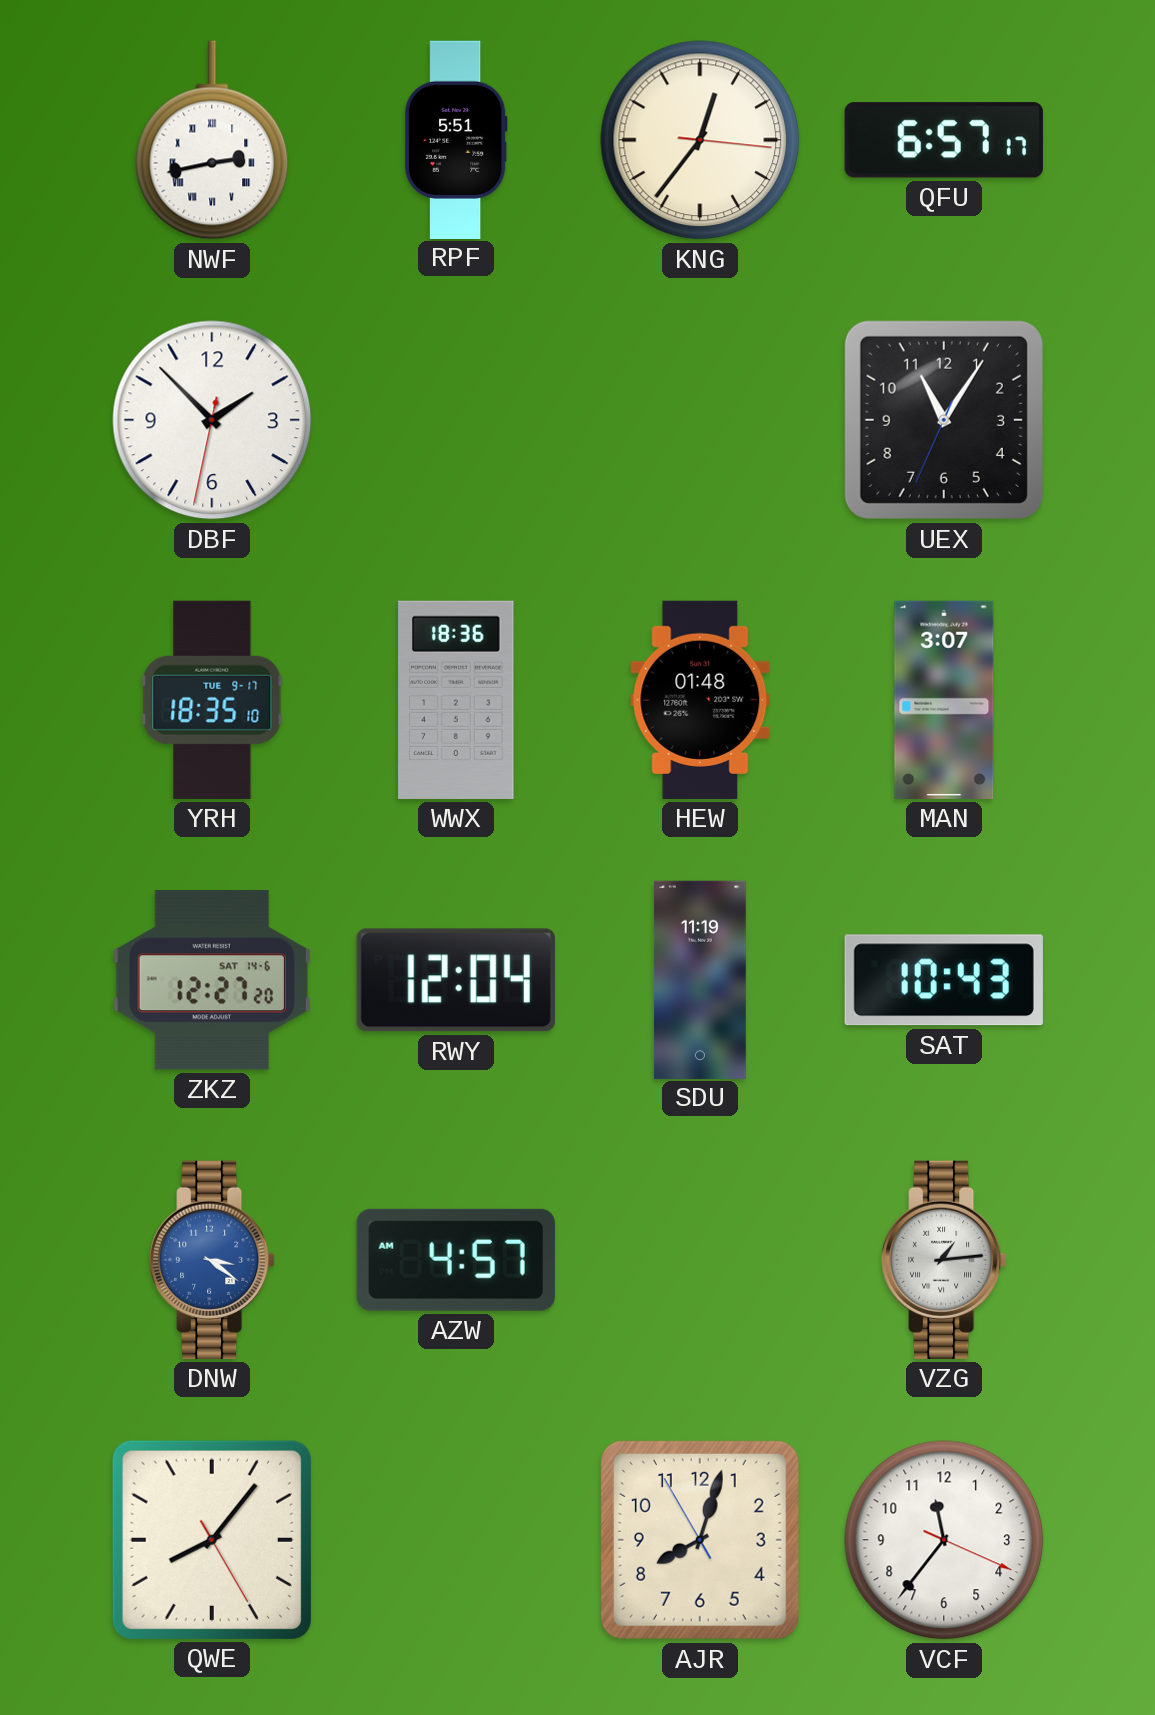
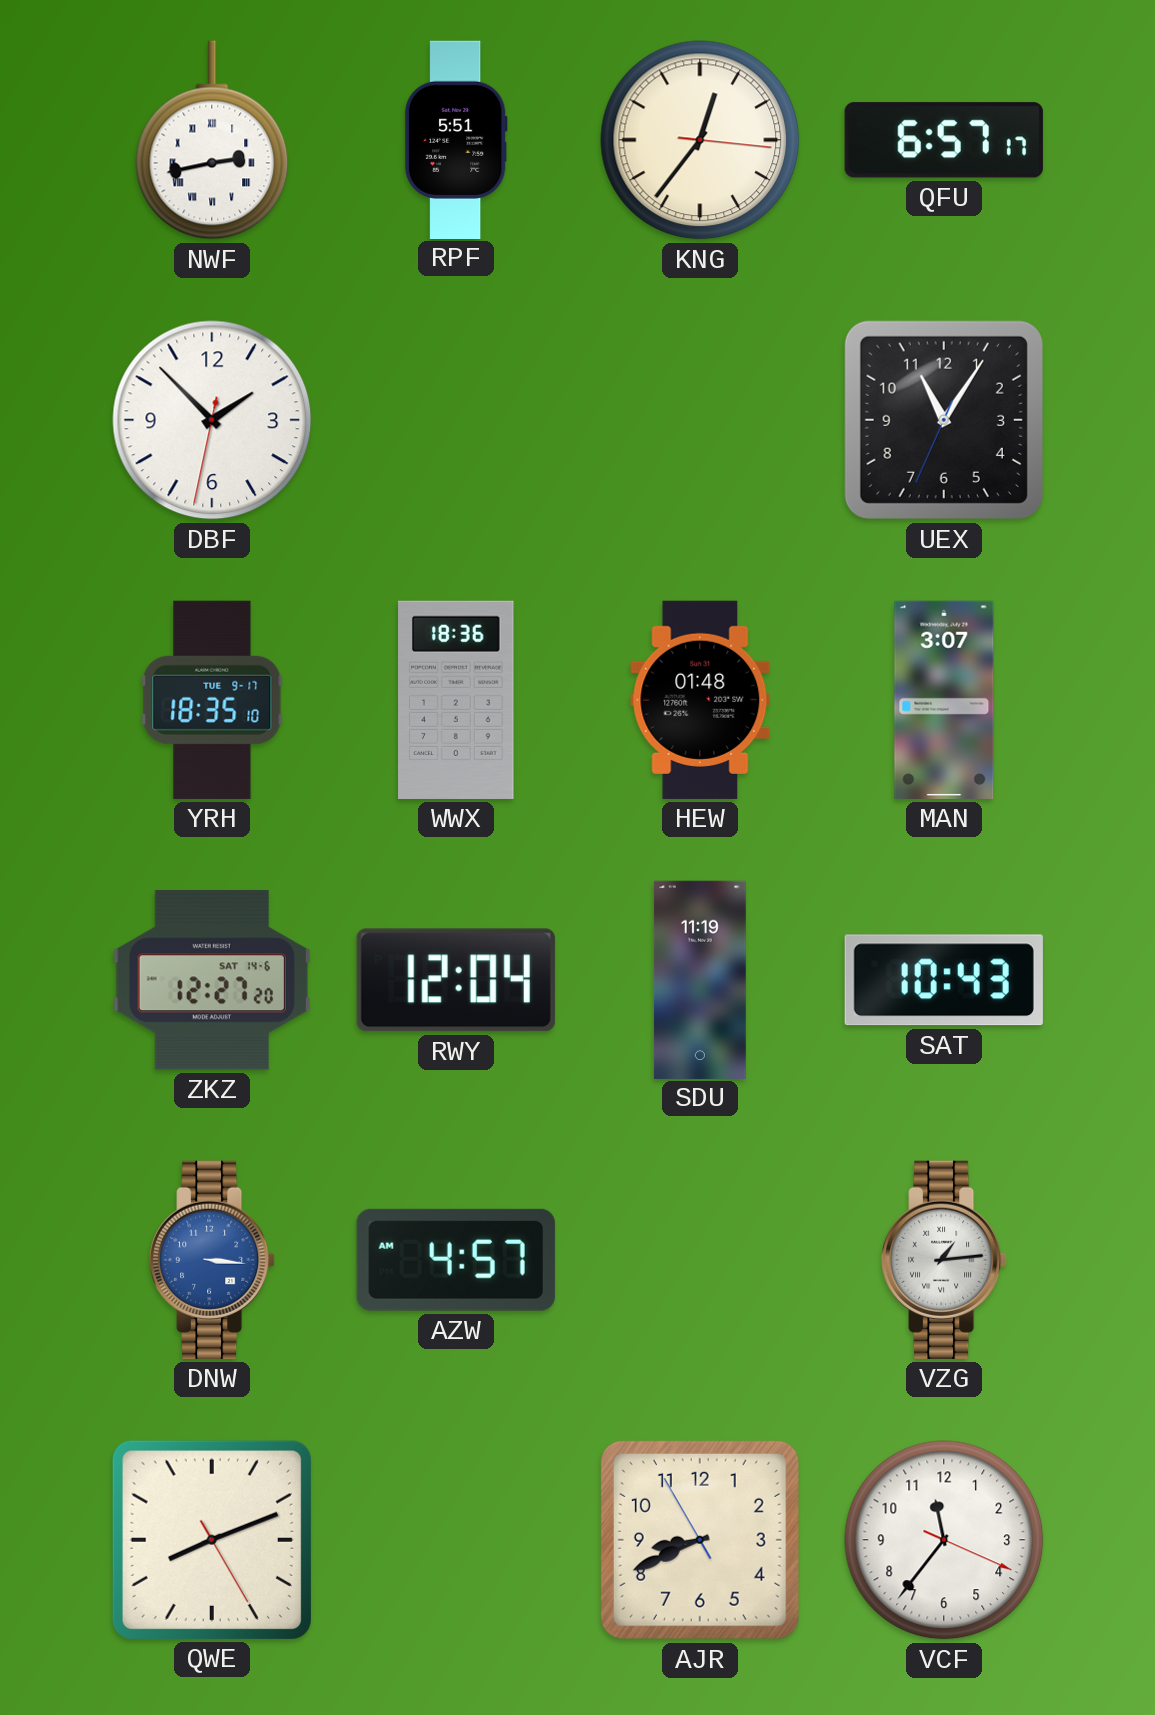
DNW: 3:21 -> 3:16
QWE: 8:06 -> 8:11
AJR: 8:02 -> 8:40
